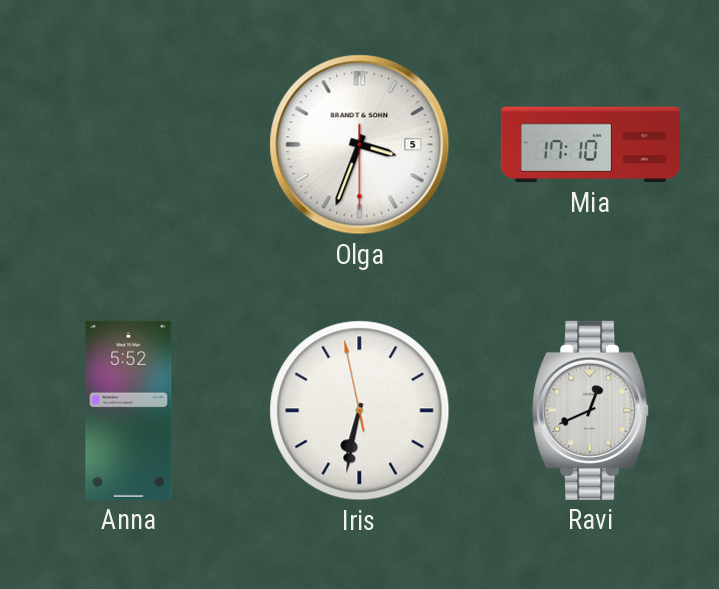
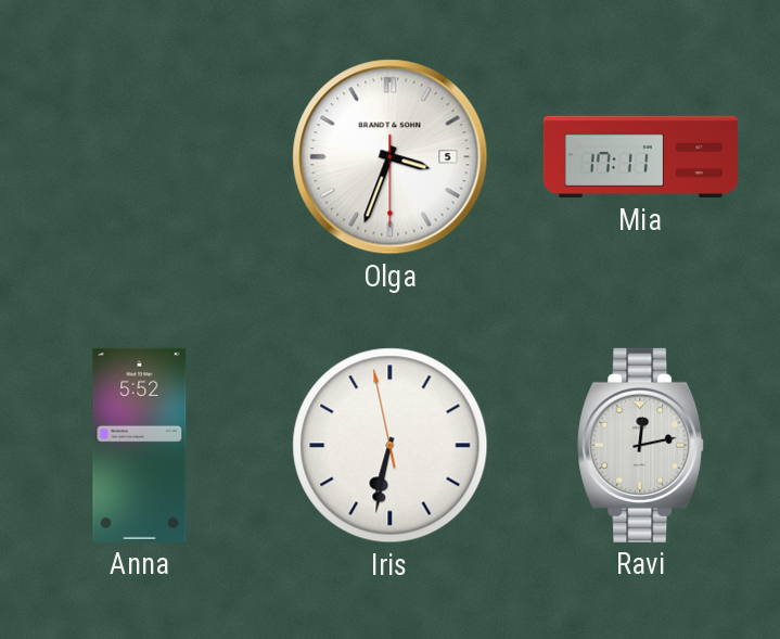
Mia: 17:10 -> 17:11
Ravi: 12:41 -> 12:13
